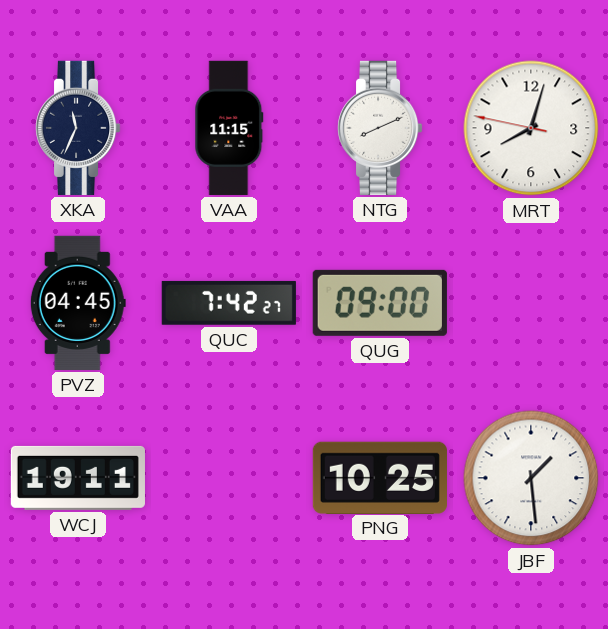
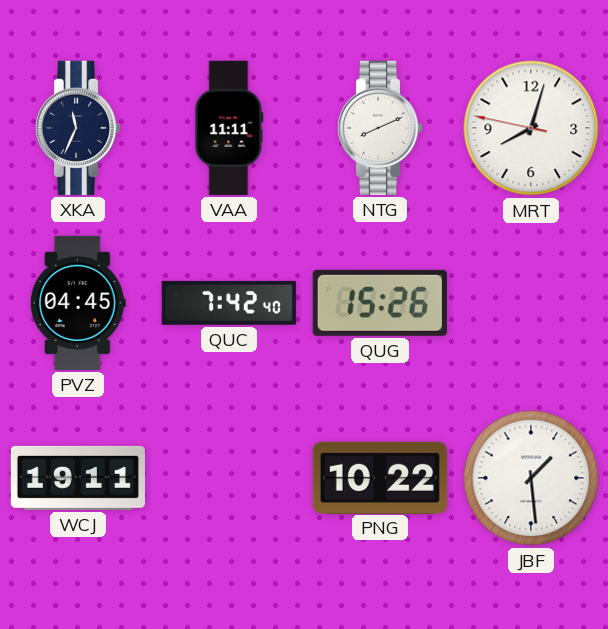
VAA: 11:15 -> 11:11
QUC: 7:42:27 -> 7:42:40
QUG: 09:00 -> 15:26
PNG: 10:25 -> 10:22
